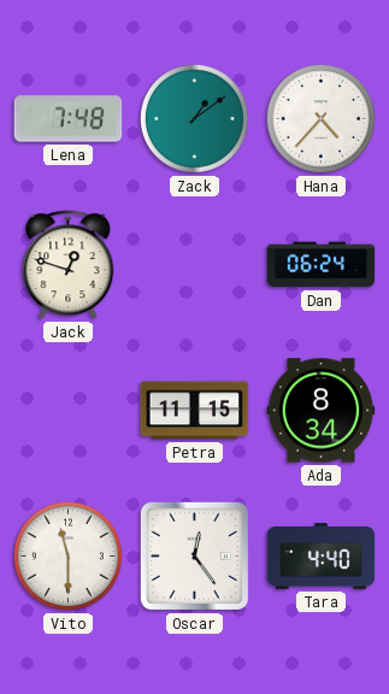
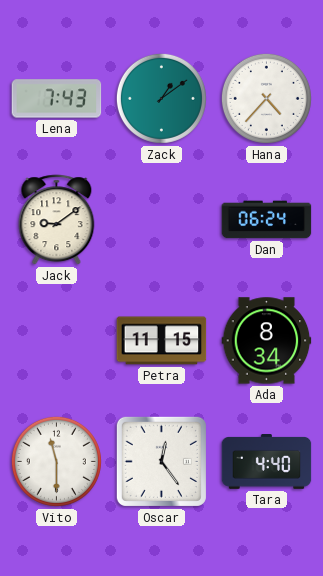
Lena: 7:48 -> 7:43
Jack: 12:48 -> 9:09
